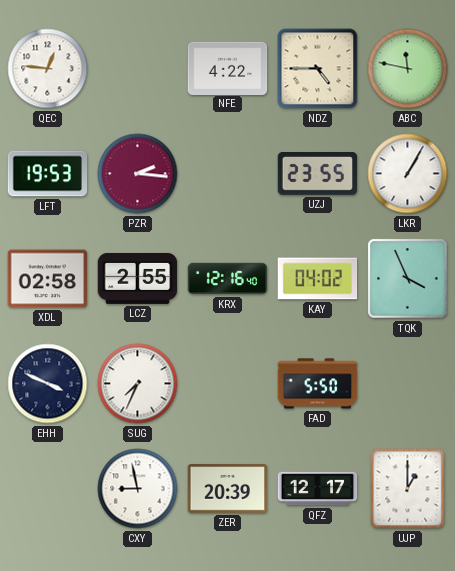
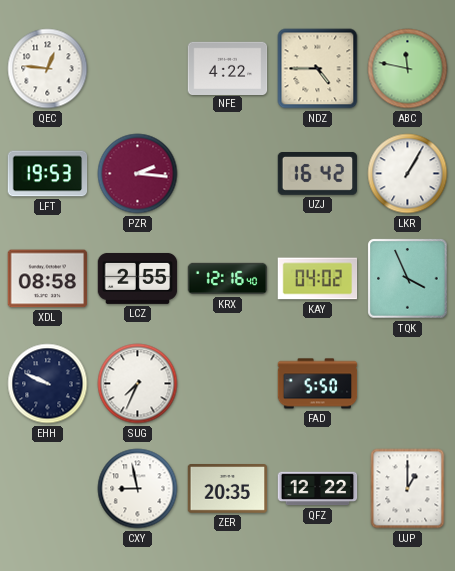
UZJ: 23:55 -> 16:42
XDL: 02:58 -> 08:58
EHH: 3:49 -> 9:49
ZER: 20:39 -> 20:35
QFZ: 12:17 -> 12:22
